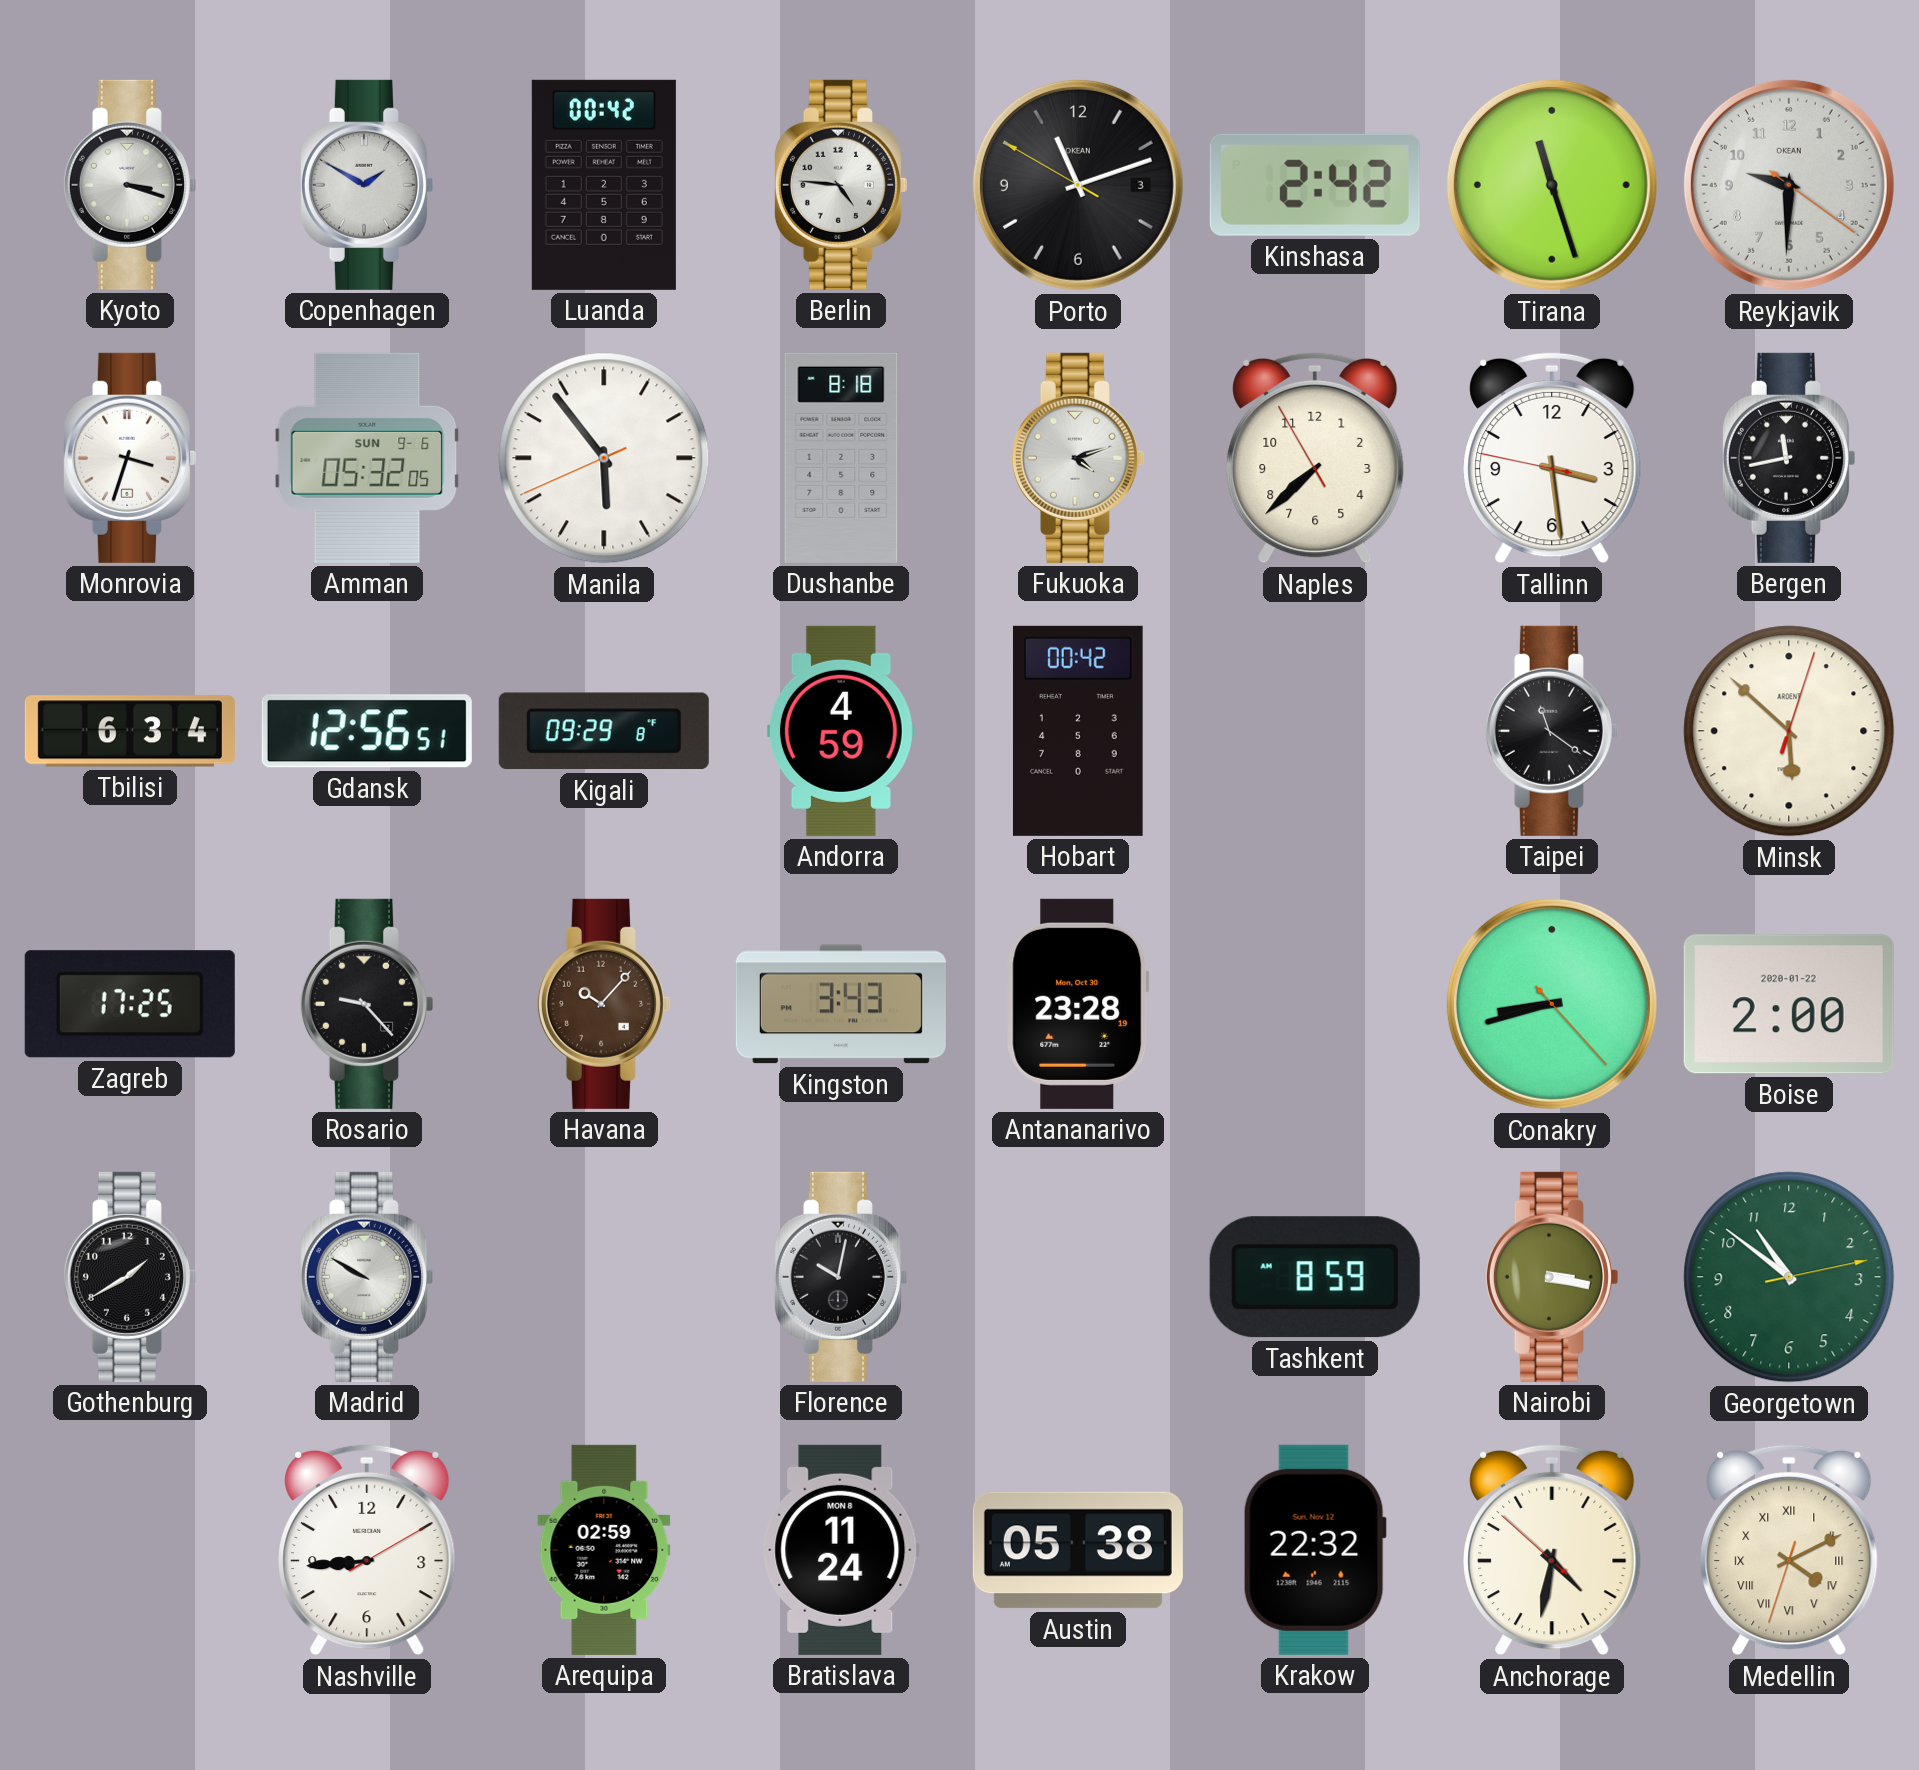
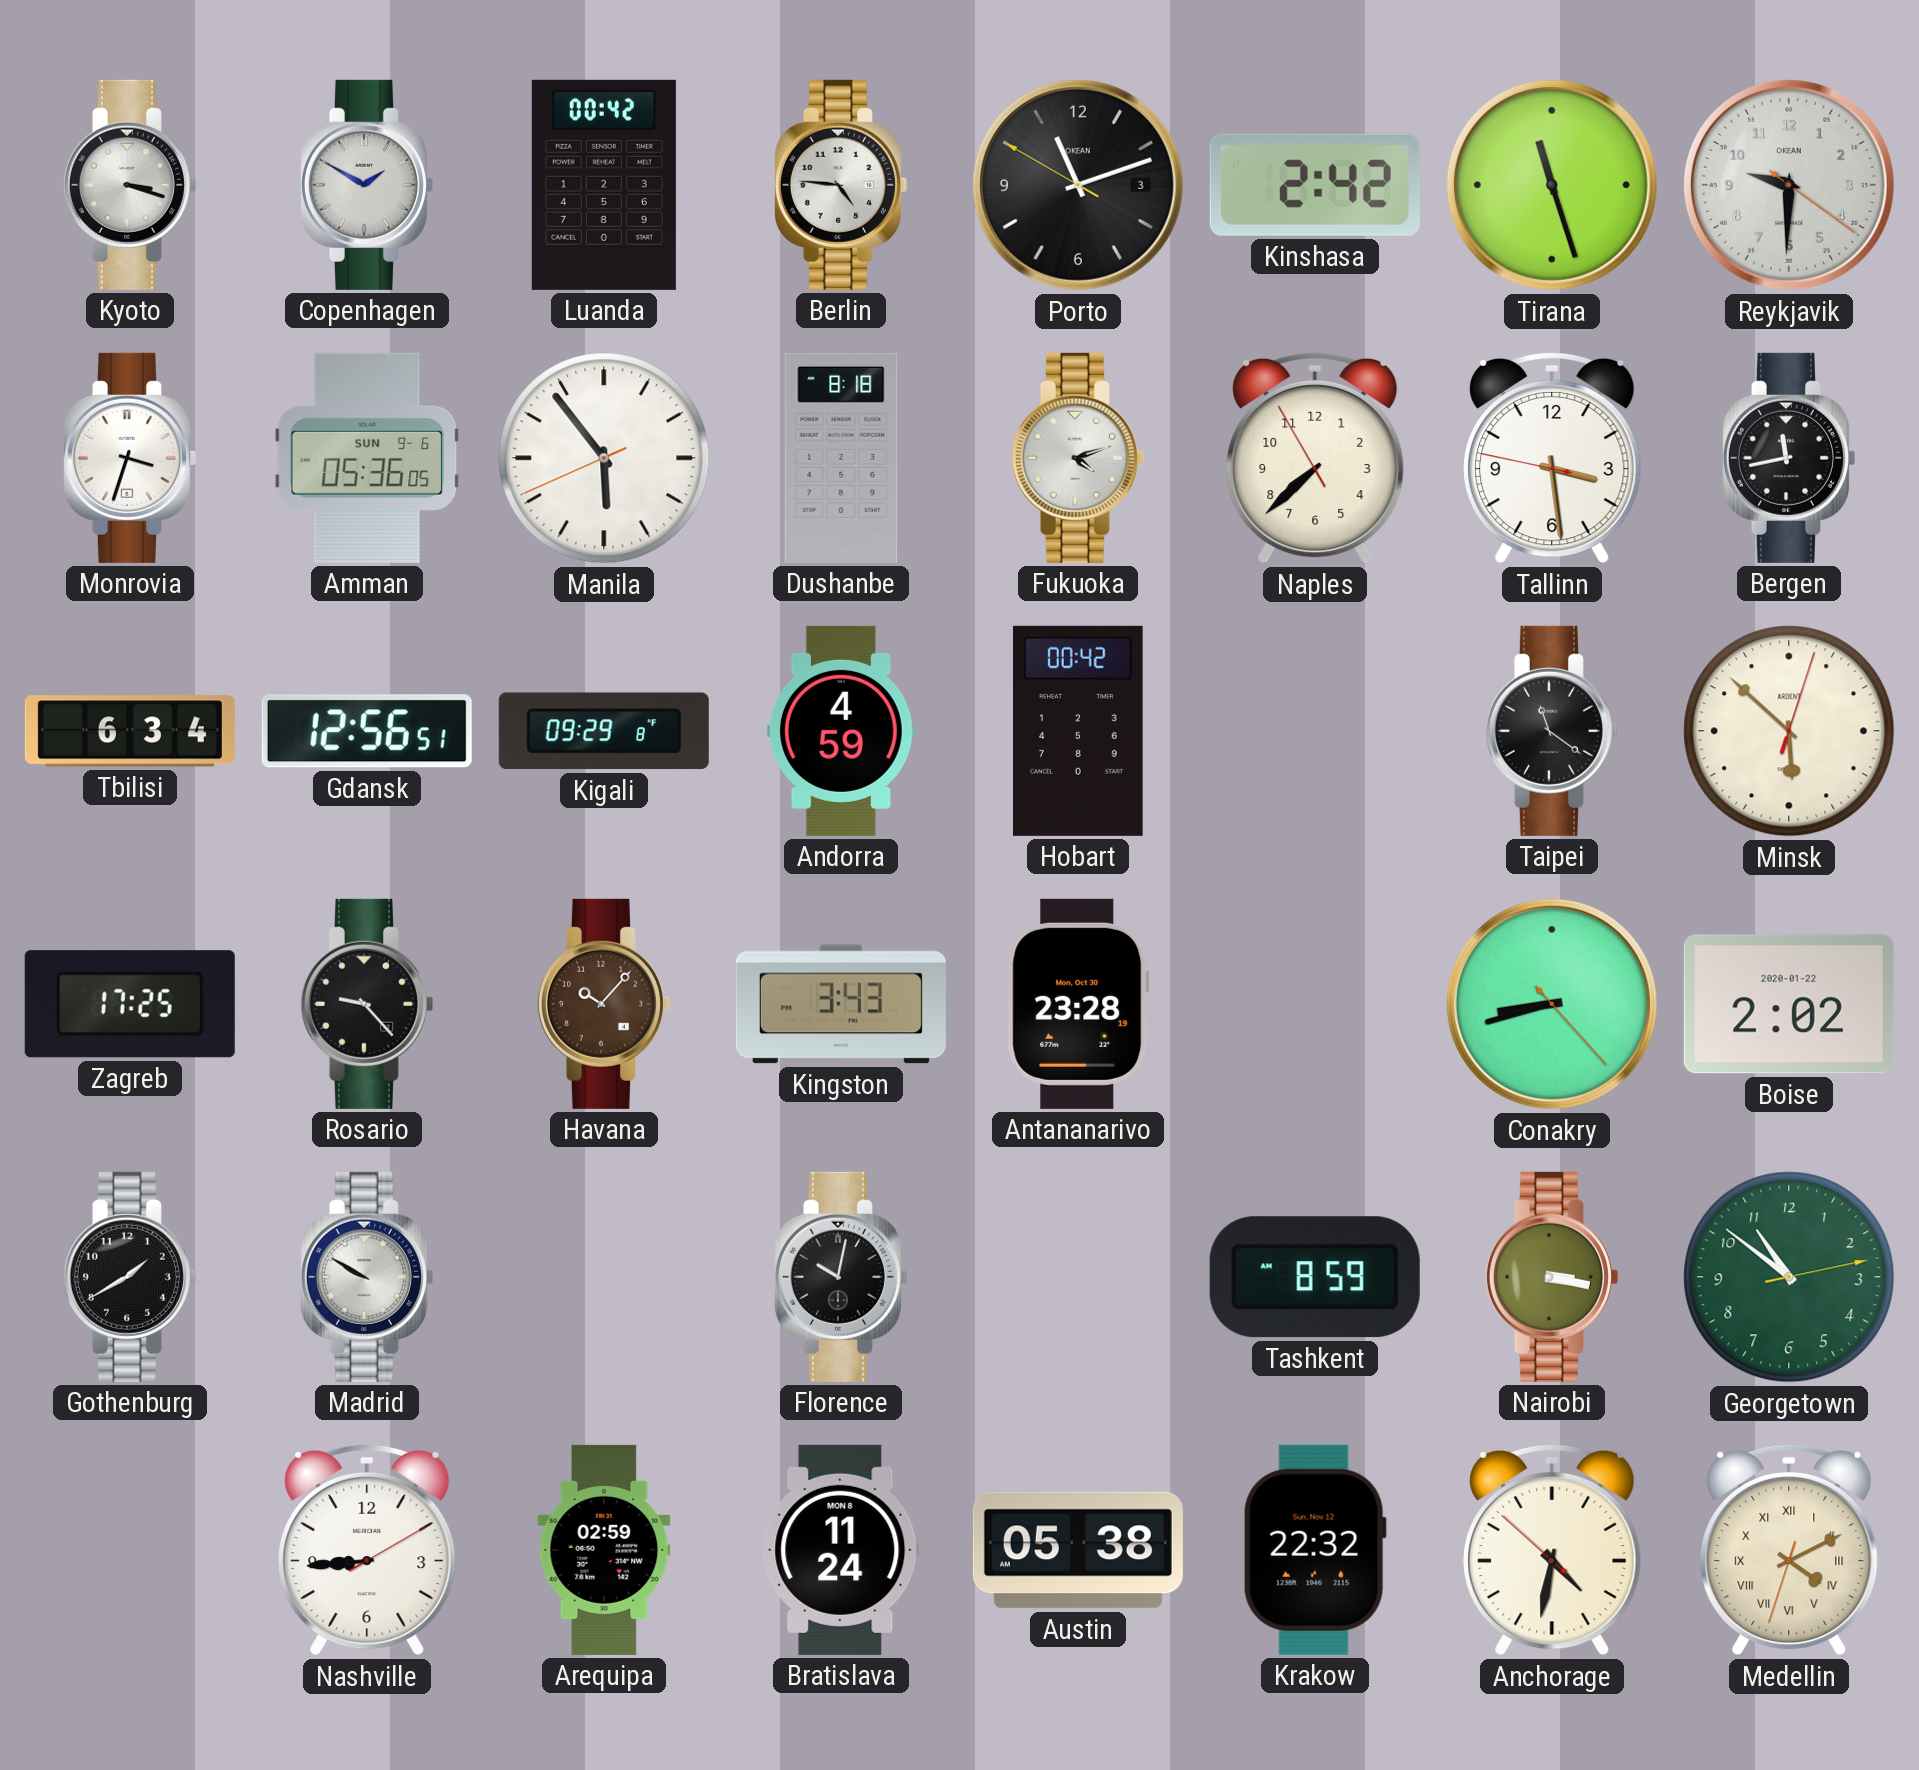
Amman: 05:32 -> 05:36
Boise: 2:00 -> 2:02
